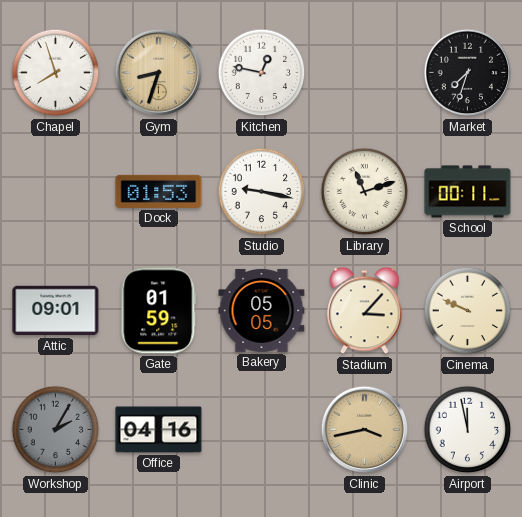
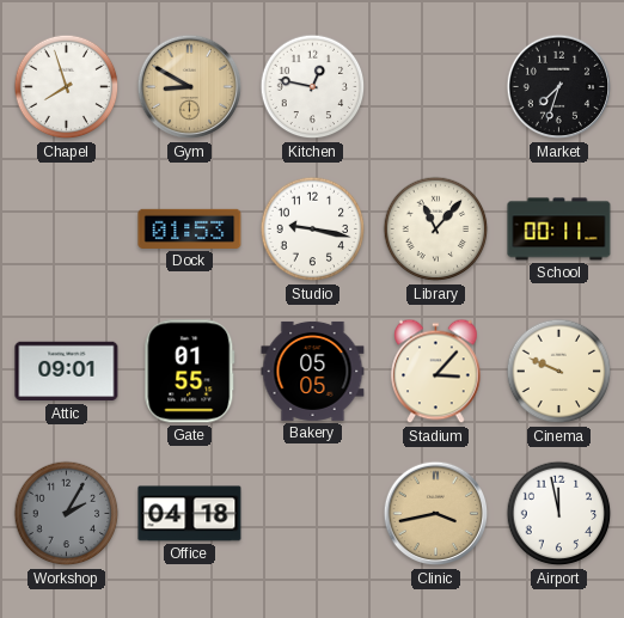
Gym: 8:33 -> 8:50
Library: 11:12 -> 11:07
Gate: 01:59 -> 01:55
Office: 04:16 -> 04:18
